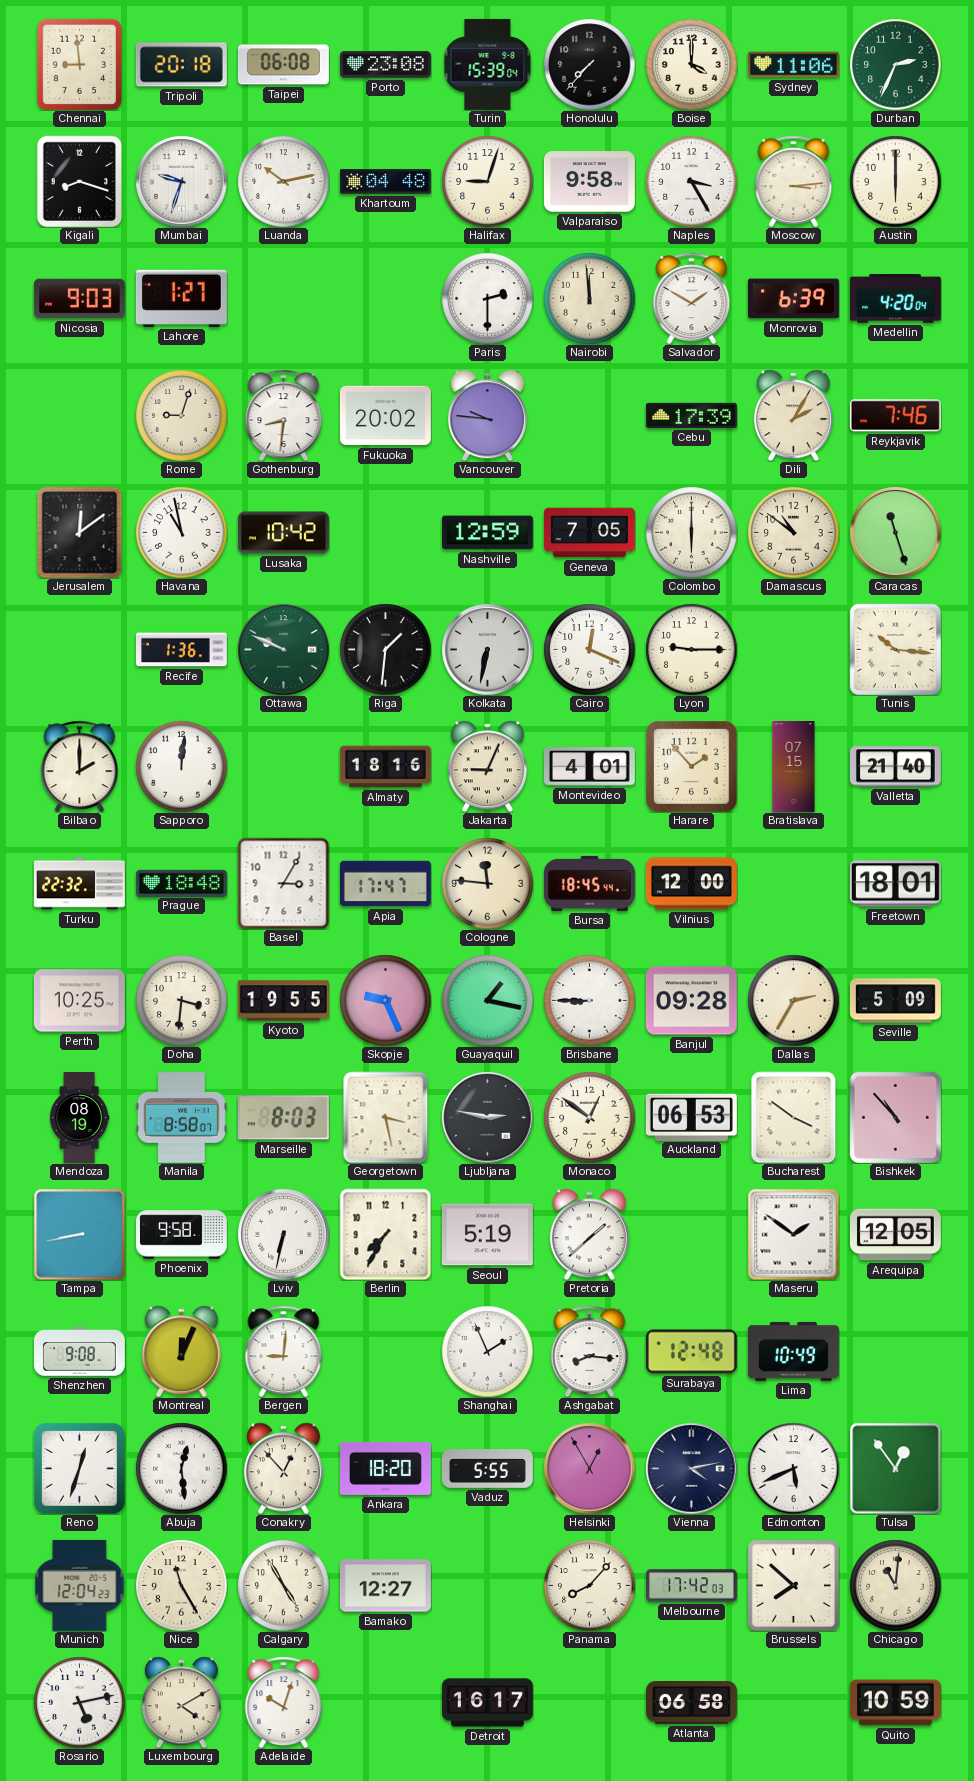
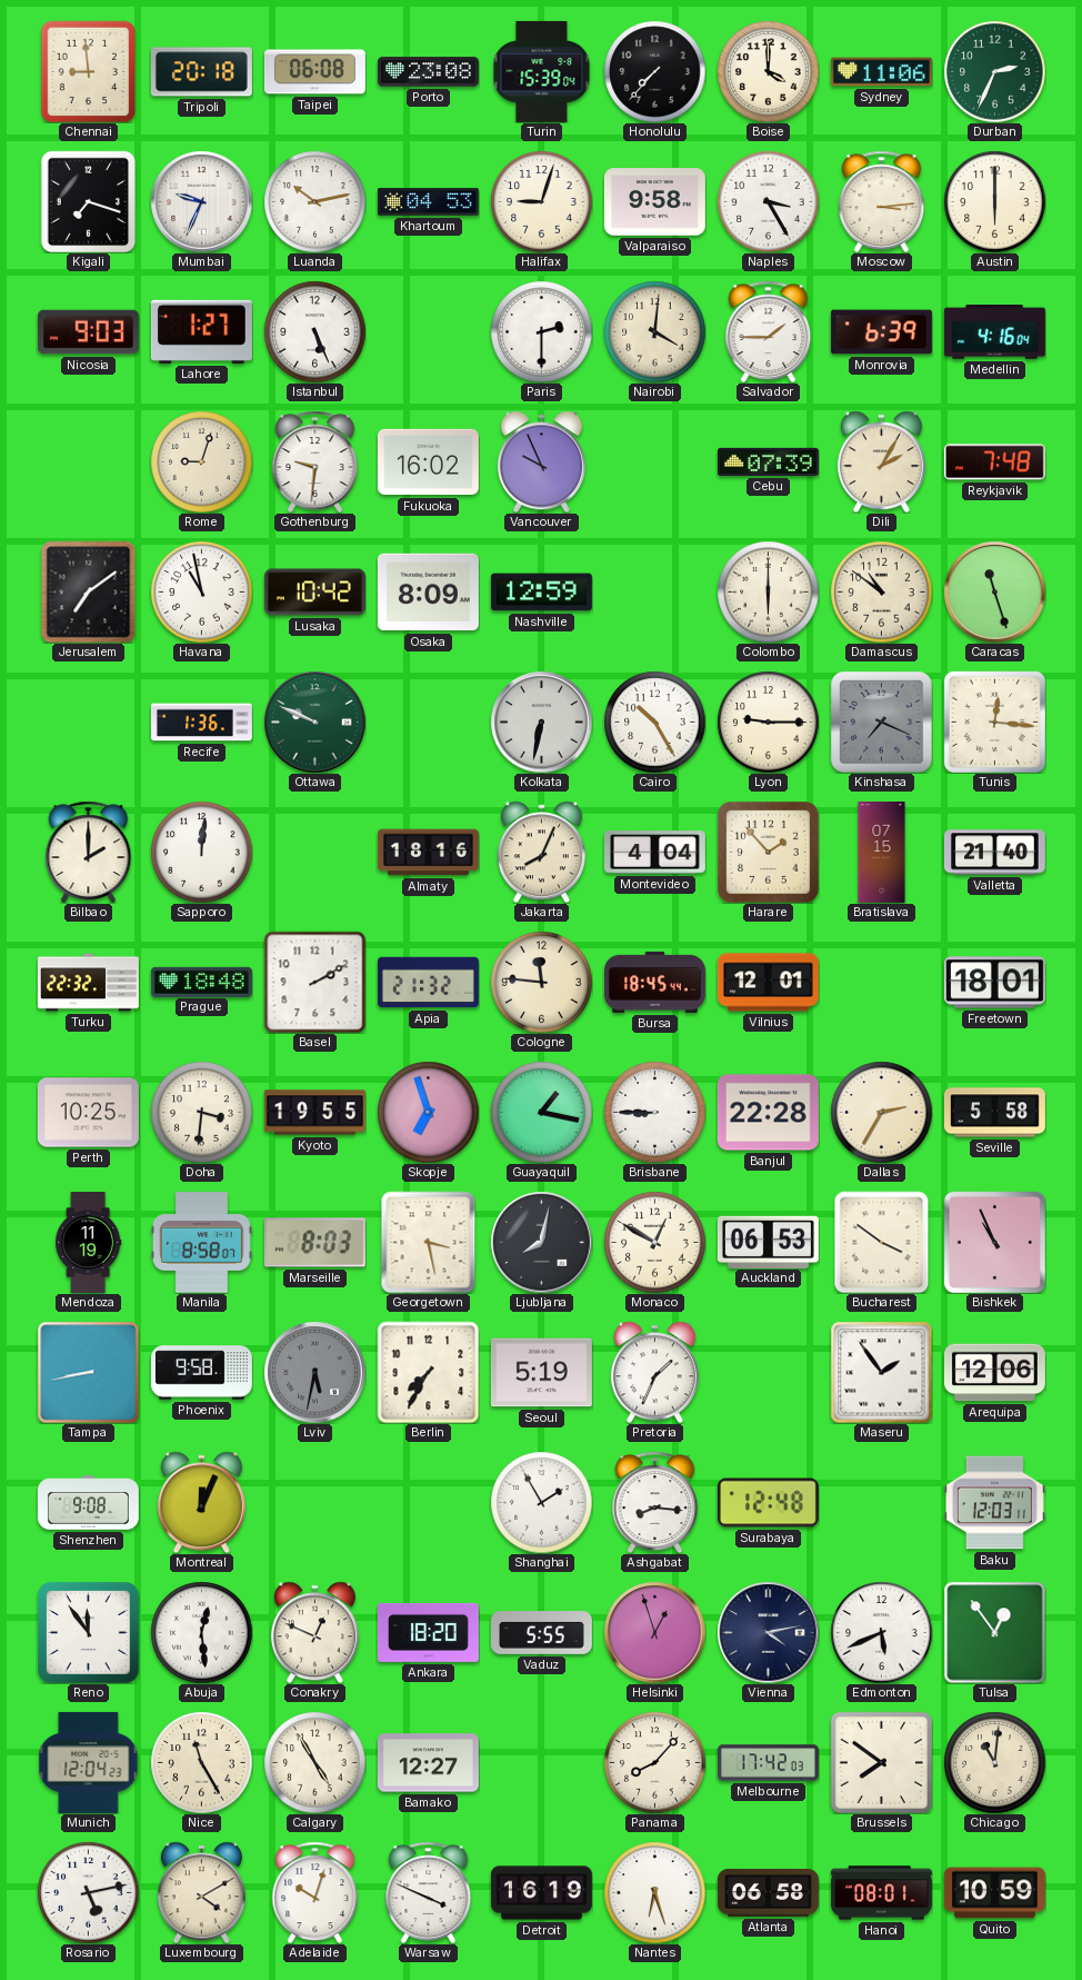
Kigali: 8:18 -> 7:18
Mumbai: 9:33 -> 9:34
Khartoum: 04:48 -> 04:53
Istanbul: none -> 5:26
Nairobi: 11:59 -> 4:01
Salvador: 1:50 -> 1:45
Medellin: 4:20 -> 4:16
Gothenburg: 8:31 -> 9:31
Fukuoka: 20:02 -> 16:02
Vancouver: 9:46 -> 9:56
Cebu: 17:39 -> 07:39
Reykjavik: 7:46 -> 7:48
Jerusalem: 12:09 -> 7:09
Osaka: none -> 8:09
Geneva: 7:05 -> none
Riga: 1:31 -> none
Cairo: 12:19 -> 10:25
Kinshasa: none -> 7:19
Tunis: 10:16 -> 12:16
Jakarta: 9:04 -> 8:04
Montevideo: 4:01 -> 4:04
Basel: 3:05 -> 2:10
Apia: 17:47 -> 21:32
Vilnius: 12:00 -> 12:01
Skopje: 9:26 -> 6:57
Banjul: 09:28 -> 22:28
Seville: 5:09 -> 5:58
Mendoza: 08:19 -> 11:19
Ljubljana: 2:47 -> 8:02
Monaco: 12:51 -> 12:50
Bishkek: 10:53 -> 10:56
Lviv: 6:32 -> 5:32
Lviv dial: white -> grey
Pretoria: 1:38 -> 1:34
Maseru: 1:51 -> 1:54
Arequipa: 12:05 -> 12:06
Bergen: 9:01 -> none
Shanghai: 1:56 -> 1:55
Lima: 10:49 -> none
Baku: none -> 12:03
Reno: 12:33 -> 11:54
Conakry: 12:53 -> 12:49
Helsinki: 12:55 -> 12:57
Brussels: 7:52 -> 7:51
Warsaw: none -> 3:49
Detroit: 16:17 -> 16:19
Nantes: none -> 6:27
Hanoi: none -> 08:01
